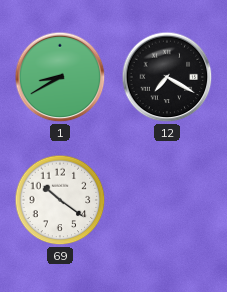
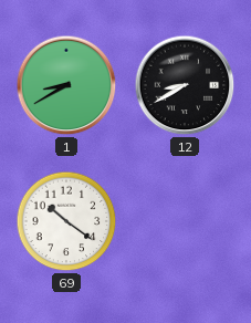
12: 7:20 -> 8:40
